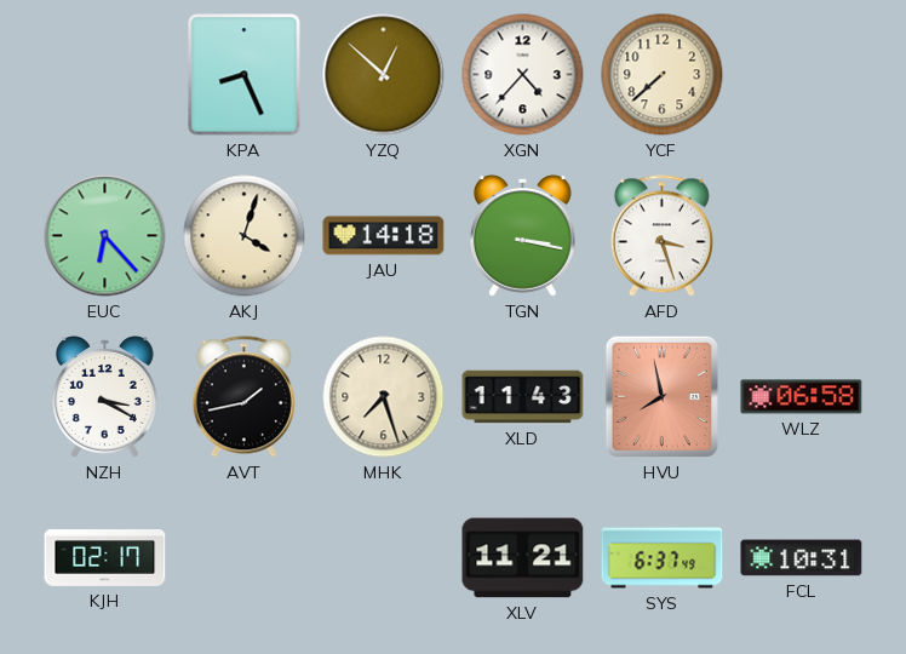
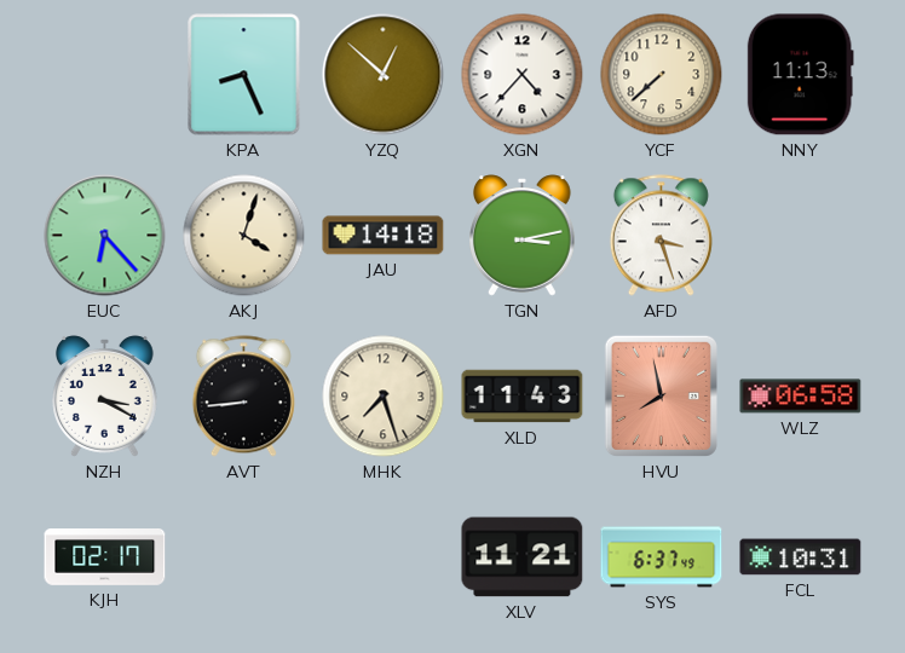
NNY: none -> 11:13
TGN: 3:17 -> 3:13
AVT: 1:43 -> 8:44
